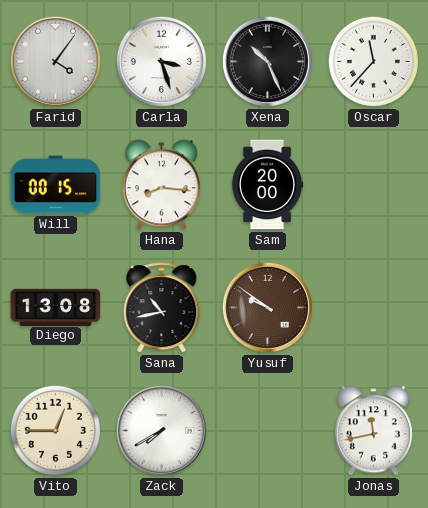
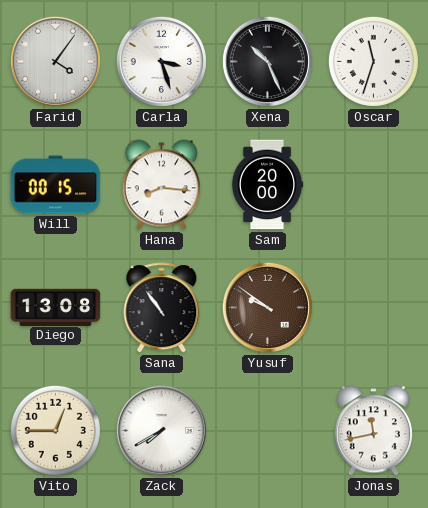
Oscar: 11:37 -> 11:33
Sana: 10:43 -> 10:54
